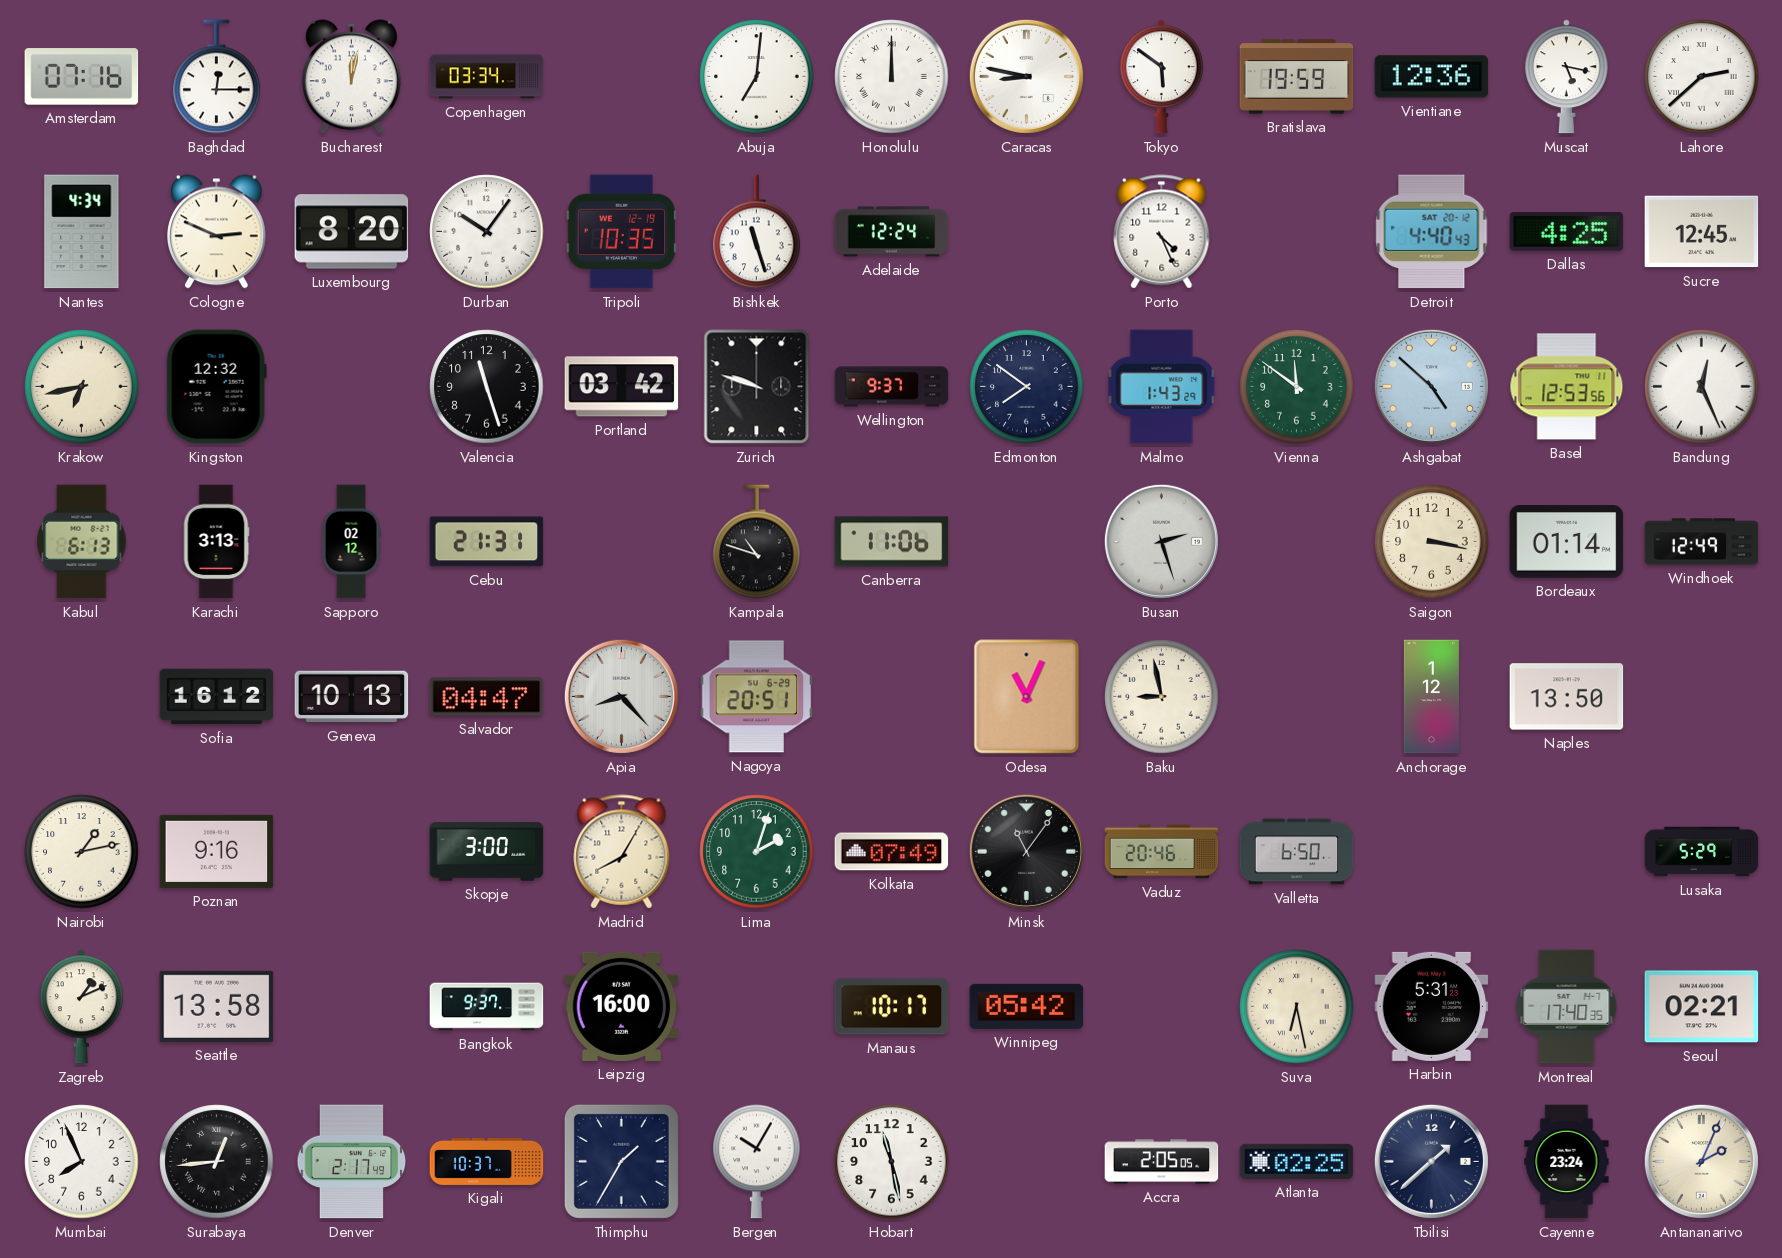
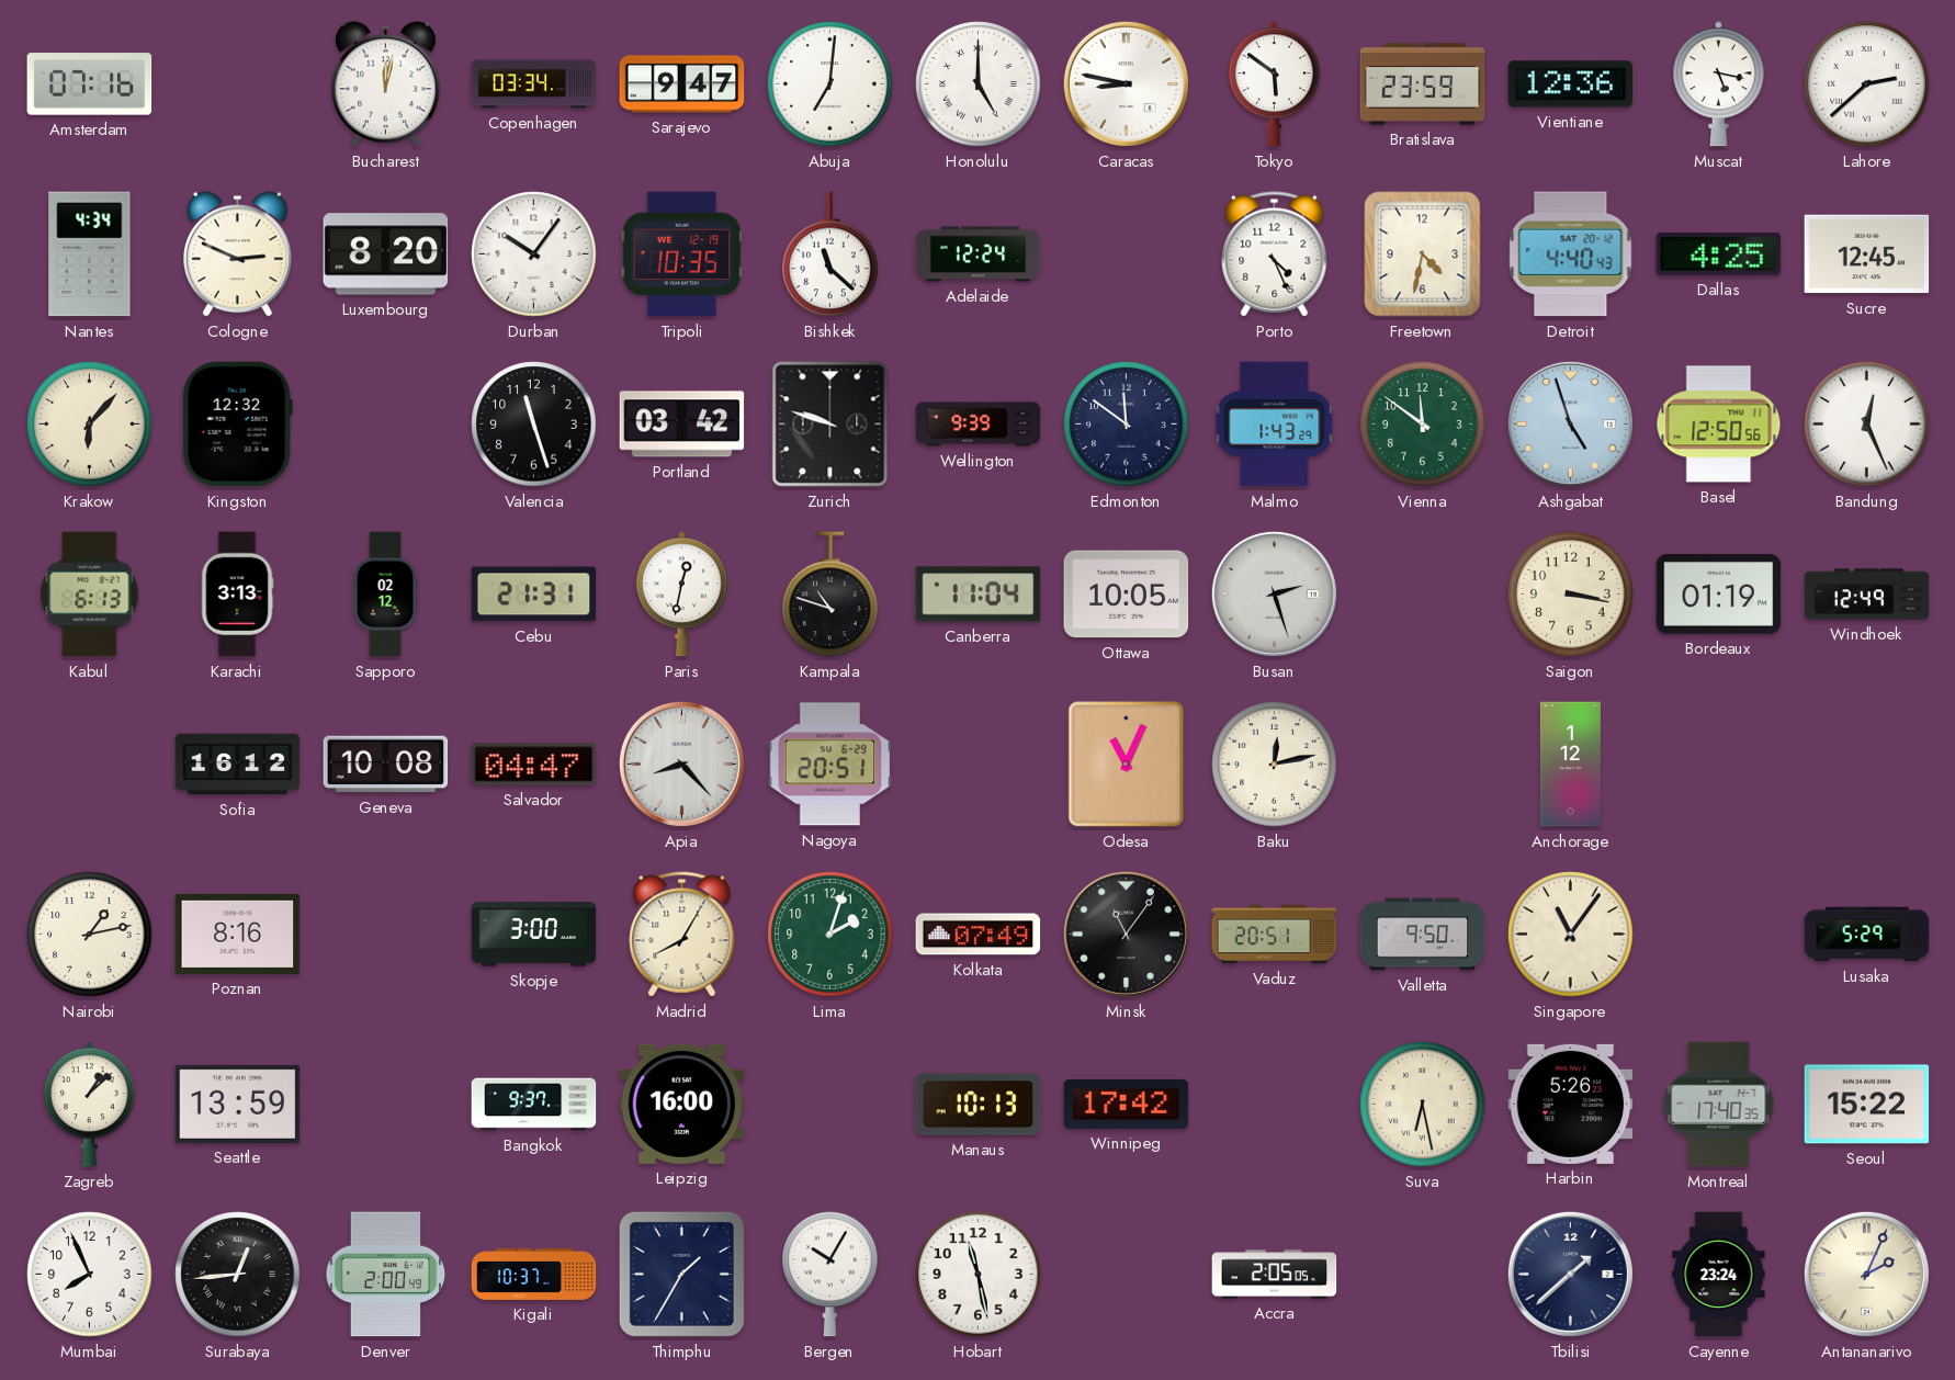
Baghdad: 12:15 -> none
Sarajevo: none -> 9:47
Honolulu: 12:00 -> 5:00
Bratislava: 19:59 -> 23:59
Bishkek: 11:27 -> 11:22
Freetown: none -> 4:32
Krakow: 6:43 -> 6:07
Wellington: 9:37 -> 9:39
Edmonton: 7:51 -> 11:51
Ashgabat: 4:52 -> 4:57
Basel: 12:53 -> 12:50
Paris: none -> 12:32
Canberra: 11:06 -> 11:04
Ottawa: none -> 10:05
Bordeaux: 01:14 -> 01:19
Geneva: 10:13 -> 10:08
Baku: 8:58 -> 12:13
Naples: 13:50 -> none
Poznan: 9:16 -> 8:16
Vaduz: 20:46 -> 20:51
Valletta: 6:50 -> 9:50
Singapore: none -> 11:06
Zagreb: 1:11 -> 1:08
Seattle: 13:58 -> 13:59
Manaus: 10:17 -> 10:13
Winnipeg: 05:42 -> 17:42
Harbin: 5:31 -> 5:26
Seoul: 02:21 -> 15:22
Denver: 2:17 -> 2:00
Atlanta: 02:25 -> none
